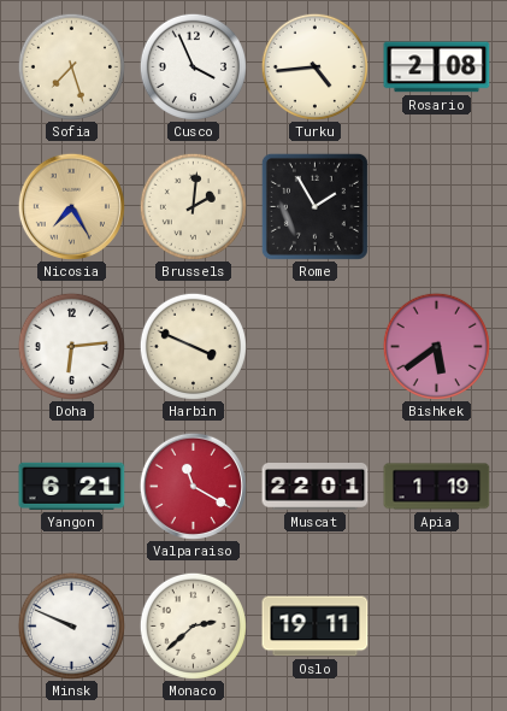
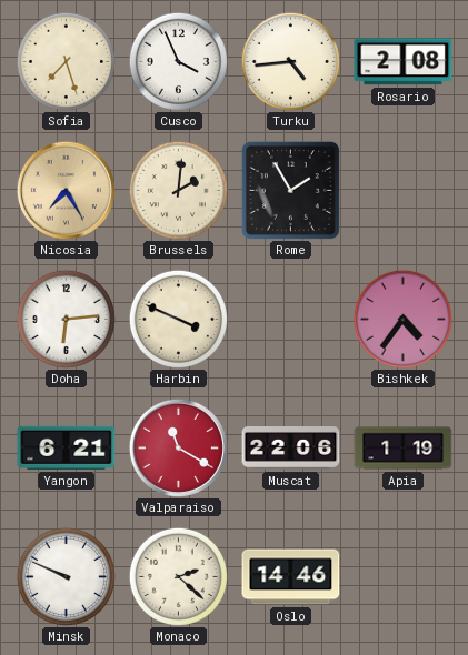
Bishkek: 5:39 -> 4:36
Muscat: 22:01 -> 22:06
Monaco: 2:38 -> 2:22
Oslo: 19:11 -> 14:46
